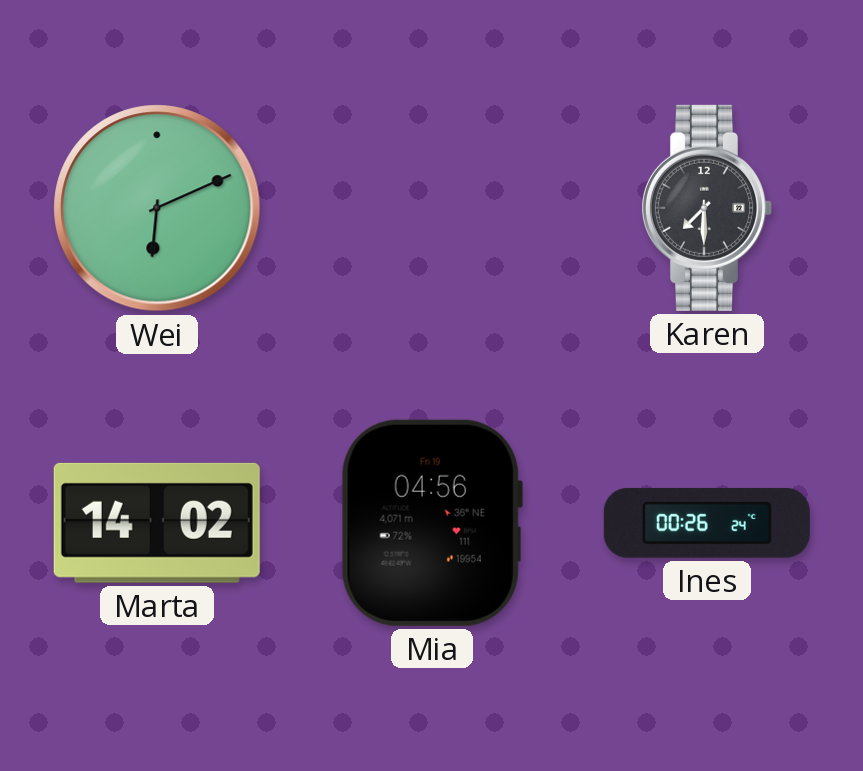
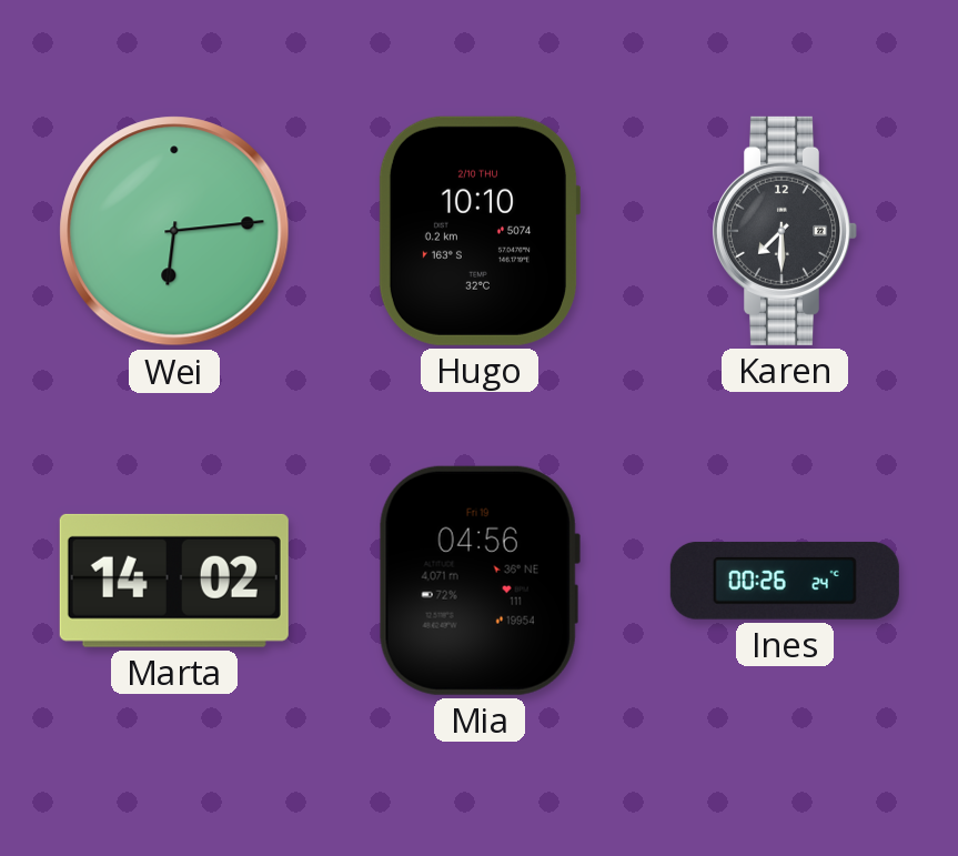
Wei: 6:11 -> 6:14
Hugo: none -> 10:10
